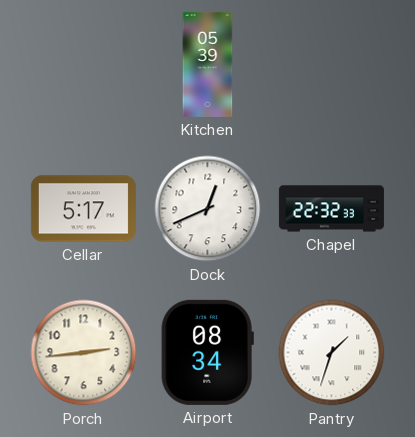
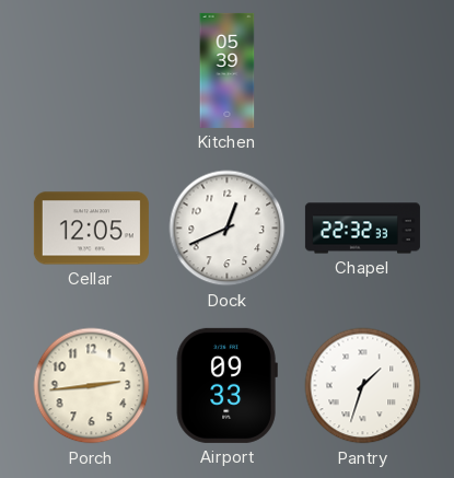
Cellar: 5:17 -> 12:05
Airport: 08:34 -> 09:33
